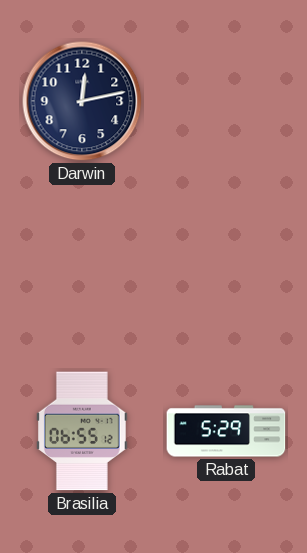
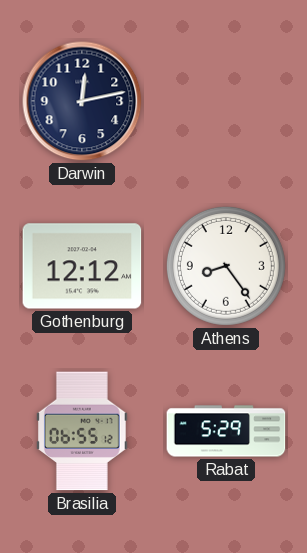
Gothenburg: none -> 12:12
Athens: none -> 8:24
